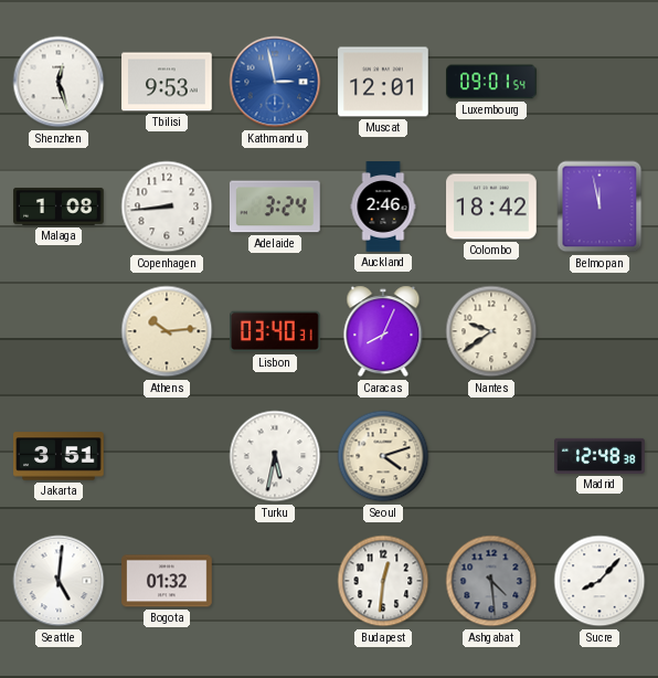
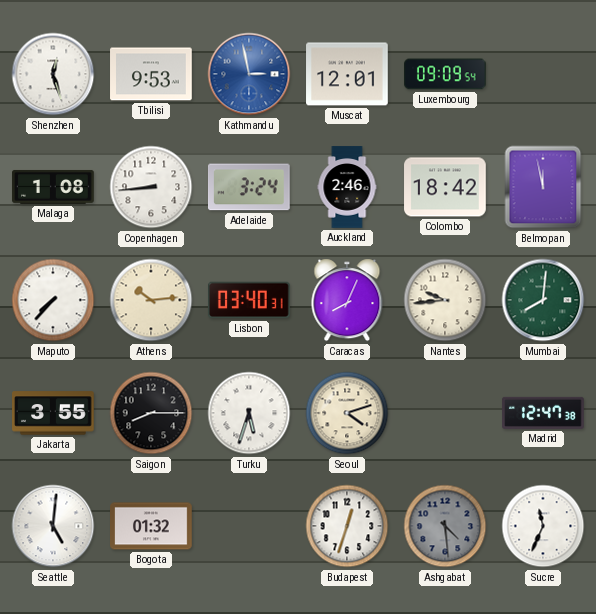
Luxembourg: 09:01 -> 09:09
Maputo: none -> 7:37
Nantes: 9:39 -> 9:44
Mumbai: none -> 8:01
Jakarta: 3:51 -> 3:55
Saigon: none -> 8:15
Turku: 5:32 -> 5:33
Madrid: 12:48 -> 12:47
Budapest: 12:31 -> 12:33
Sucre: 8:07 -> 11:34
